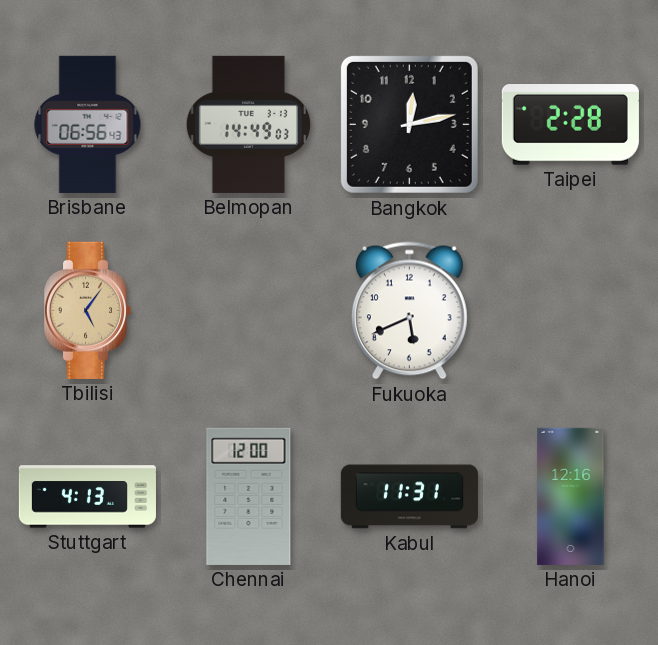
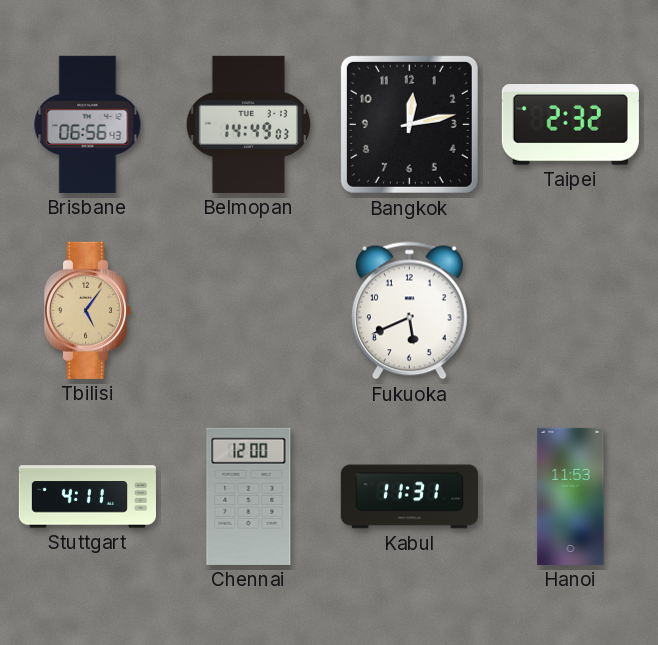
Taipei: 2:28 -> 2:32
Stuttgart: 4:13 -> 4:11
Hanoi: 12:16 -> 11:53
